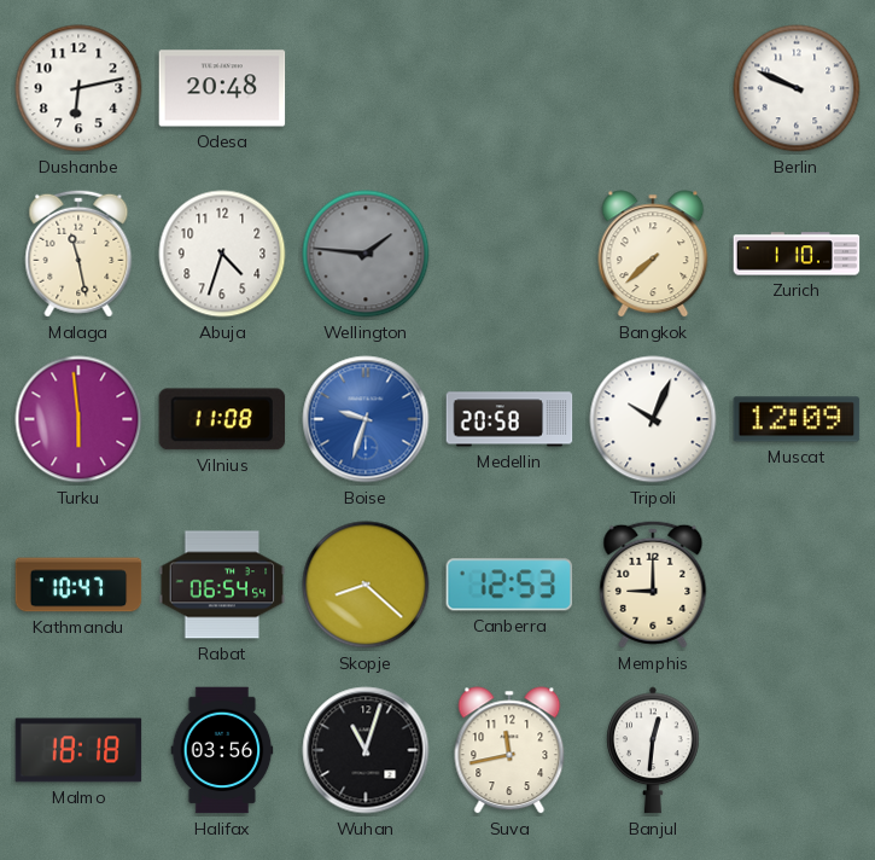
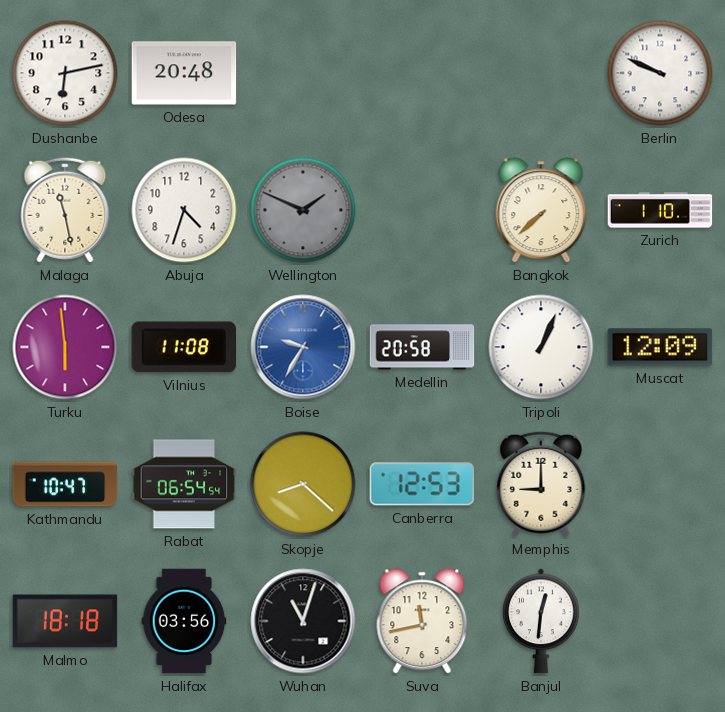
Wellington: 1:46 -> 1:49
Boise: 9:33 -> 9:35
Tripoli: 10:04 -> 1:04
